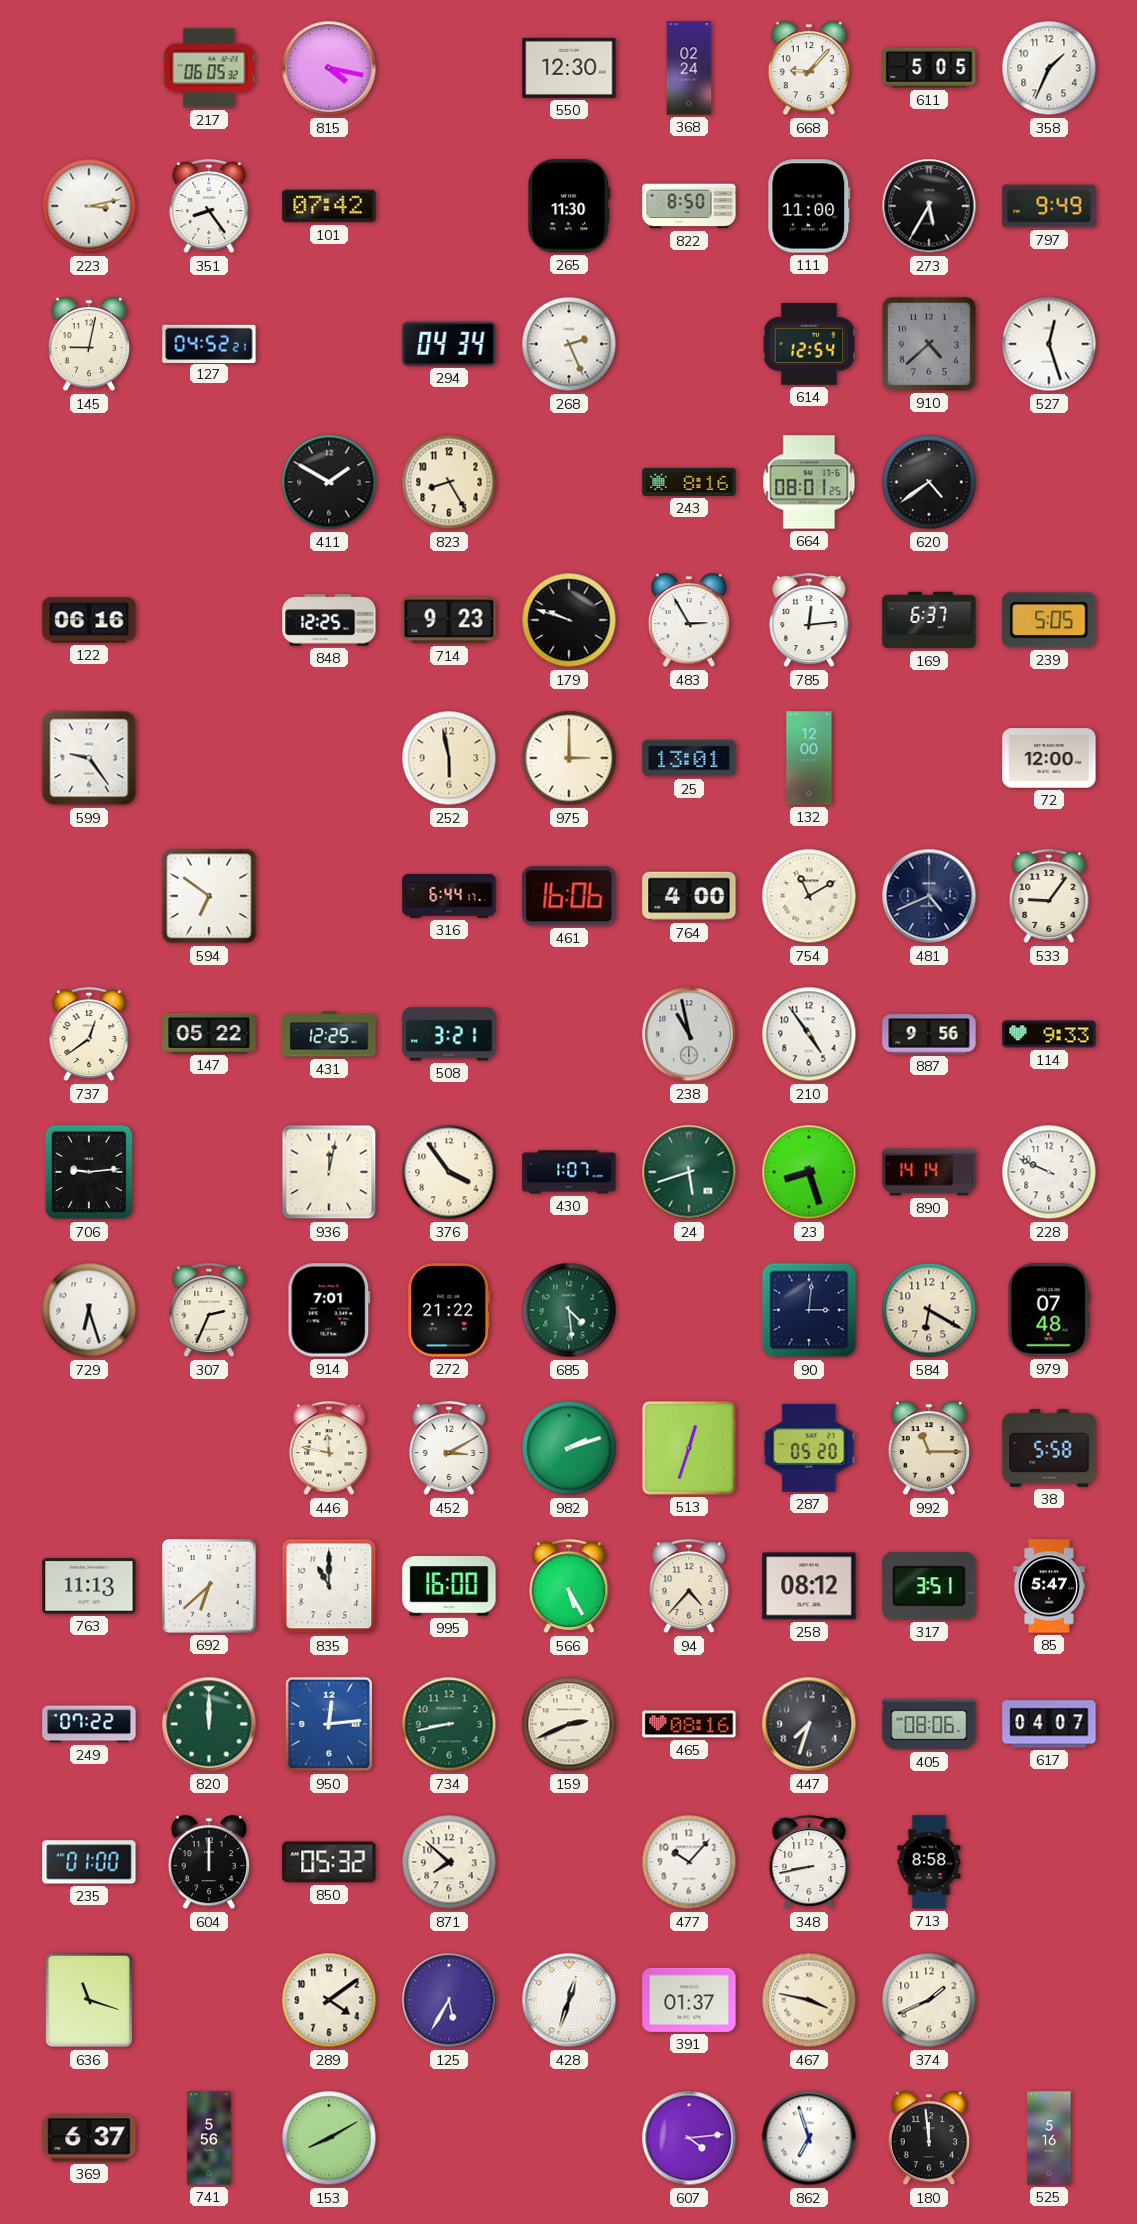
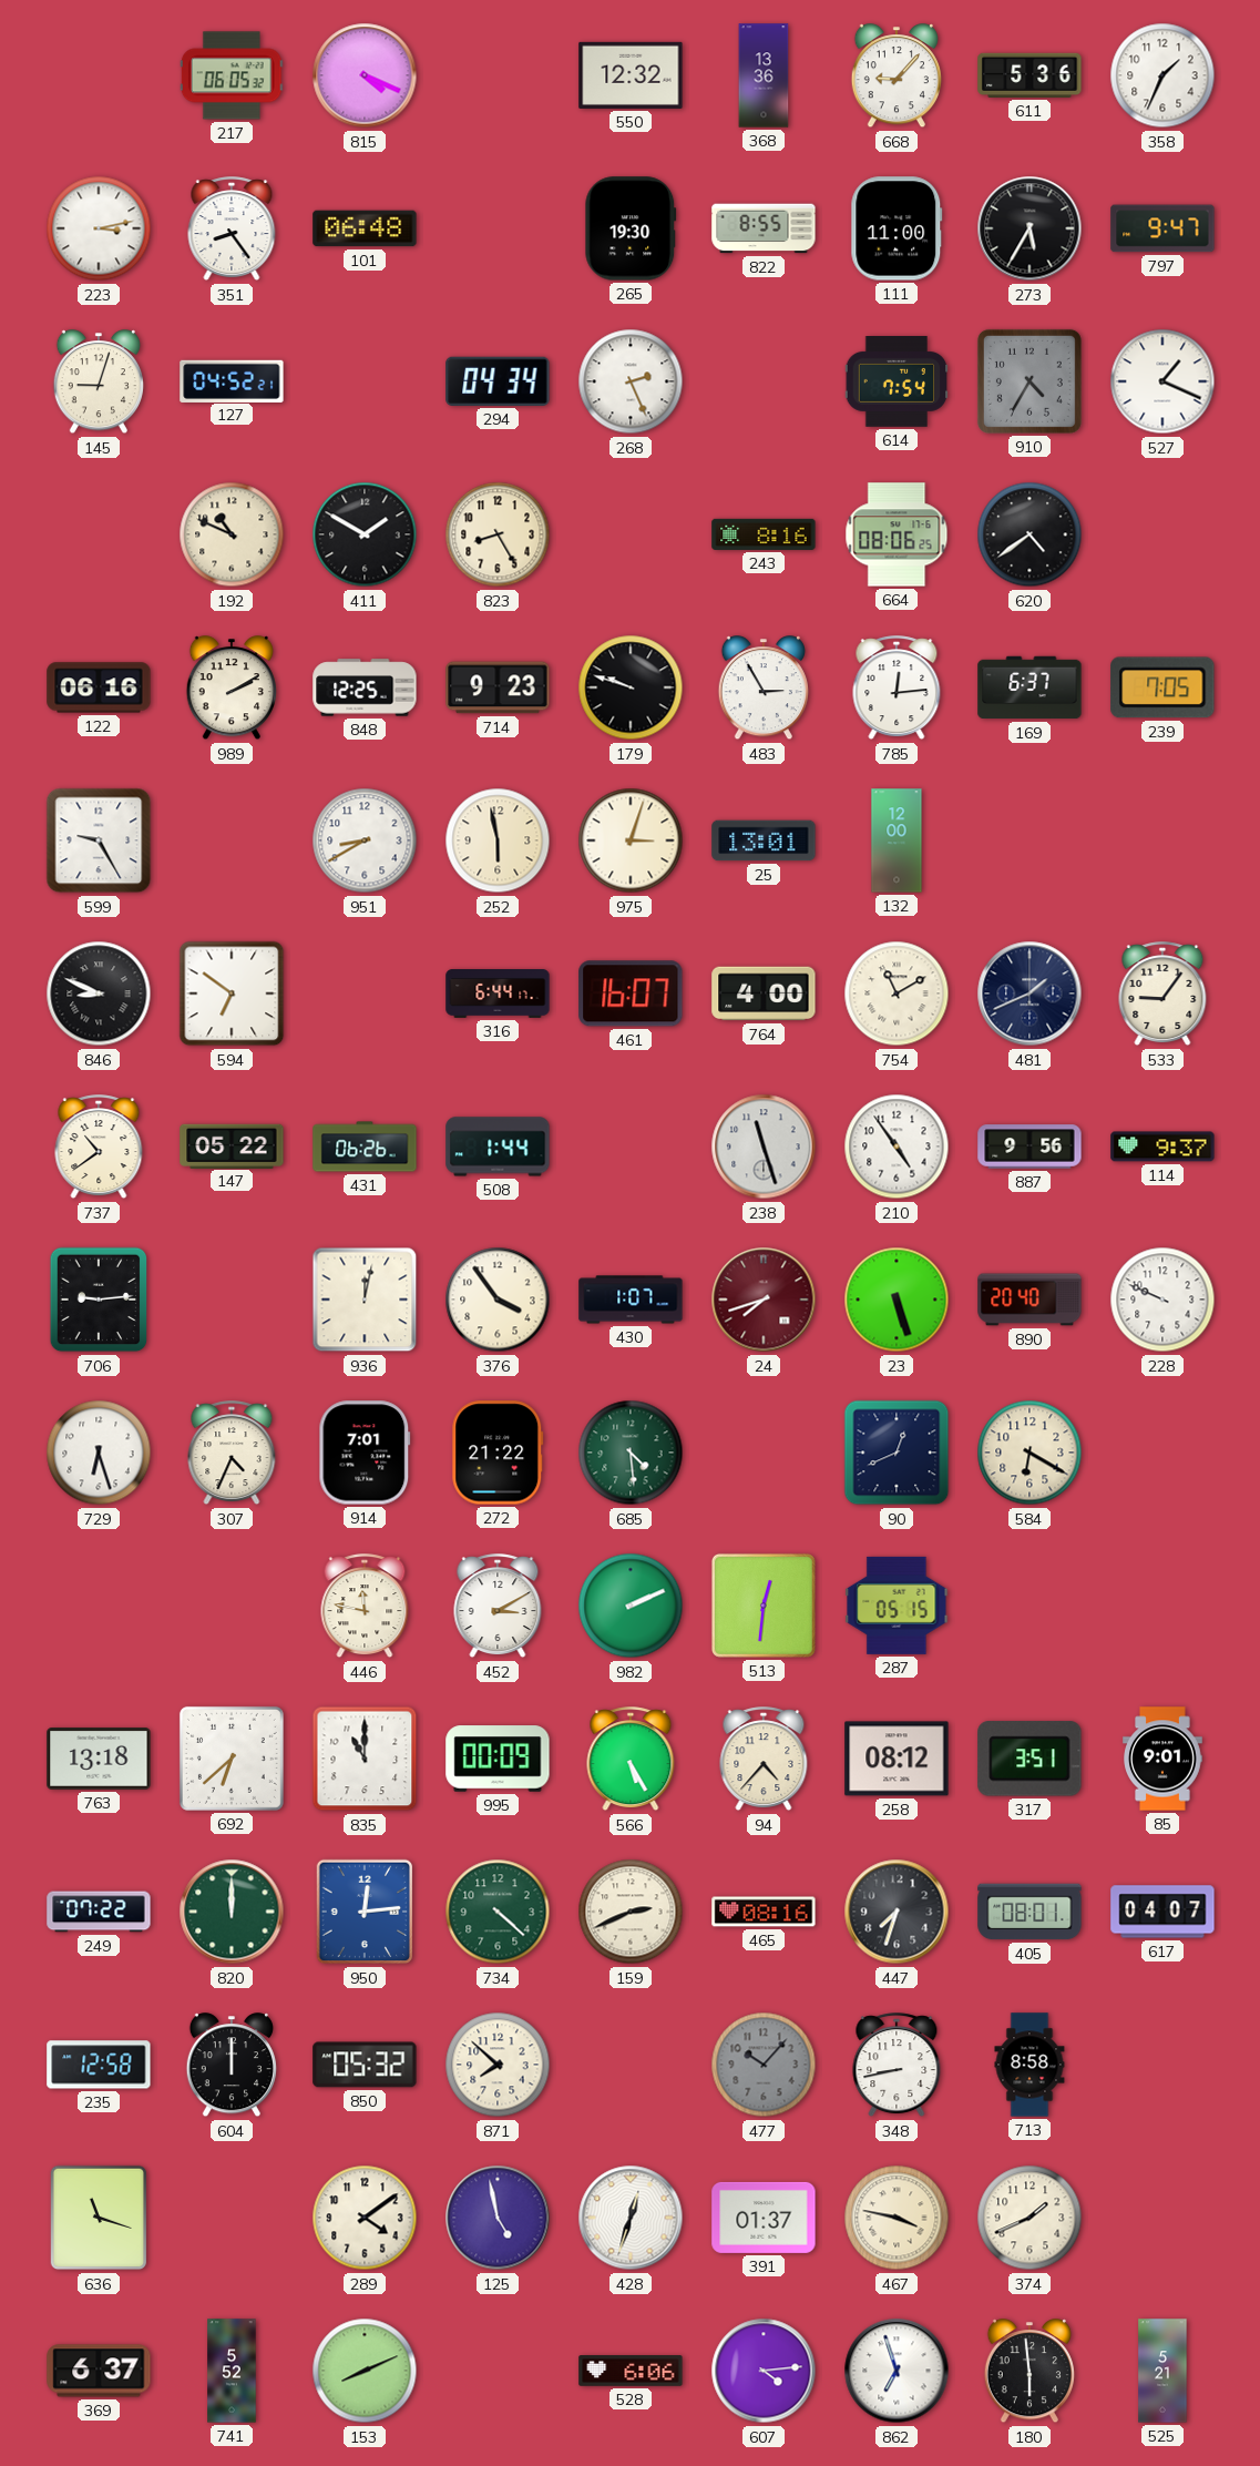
815: 4:17 -> 4:19
550: 12:30 -> 12:32
368: 02:24 -> 13:36
611: 5:05 -> 5:36
101: 07:42 -> 06:48
265: 11:30 -> 19:30
822: 8:50 -> 8:55
797: 9:49 -> 9:47
145: 9:02 -> 9:03
614: 12:54 -> 7:54
910: 4:38 -> 4:35
527: 12:27 -> 1:19
192: none -> 10:49
664: 08:01 -> 08:06
989: none -> 2:10
239: 5:05 -> 7:05
599: 9:24 -> 9:25
951: none -> 8:40
975: 3:00 -> 3:03
72: 12:00 -> none
846: none -> 8:49
461: 16:06 -> 16:07
481: 4:41 -> 1:41
737: 12:39 -> 10:39
431: 12:25 -> 06:26
508: 3:21 -> 1:44
238: 10:58 -> 11:27
114: 9:33 -> 9:37
24: 5:42 -> 7:42
24 dial: green -> burgundy
23: 8:27 -> 5:27
890: 14:14 -> 20:40
307: 2:34 -> 4:34
90: 3:01 -> 12:41
979: 07:48 -> none
982: 2:12 -> 2:11
513: 12:33 -> 12:31
287: 05:20 -> 05:15
992: 11:15 -> none
38: 5:58 -> none
763: 11:13 -> 13:18
995: 16:00 -> 00:09
85: 5:47 -> 9:01
734: 8:43 -> 4:22
405: 08:06 -> 08:01
235: 01:00 -> 12:58
477 dial: white -> grey
125: 5:35 -> 4:58
741: 5:56 -> 5:52
153: 8:10 -> 8:11
528: none -> 6:06
180: 11:59 -> 5:59
525: 5:16 -> 5:21
